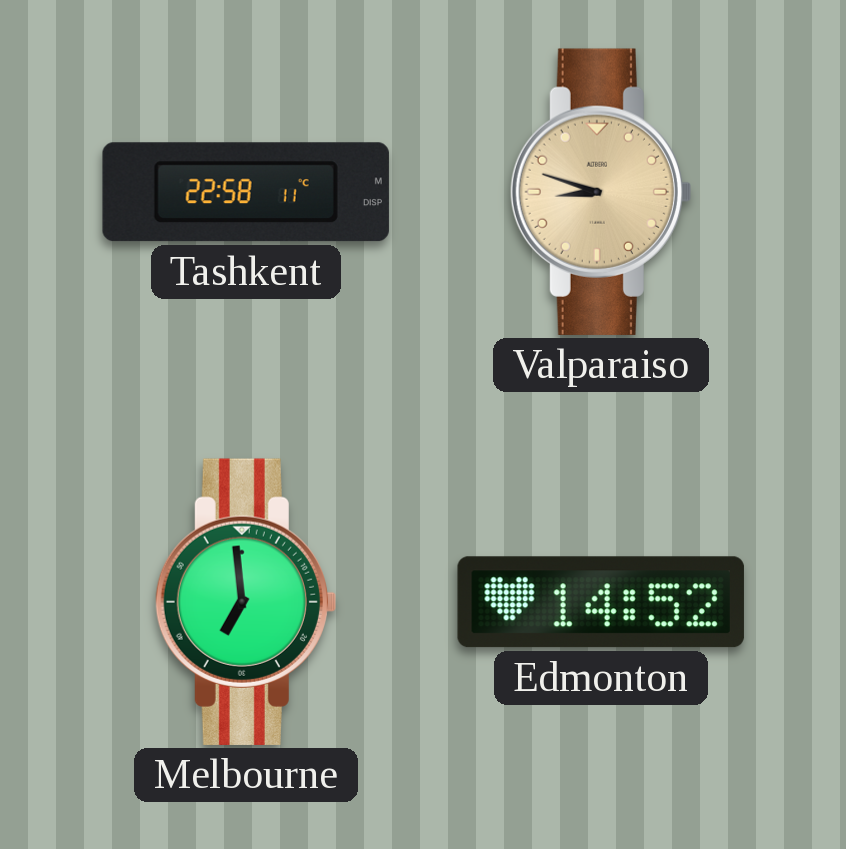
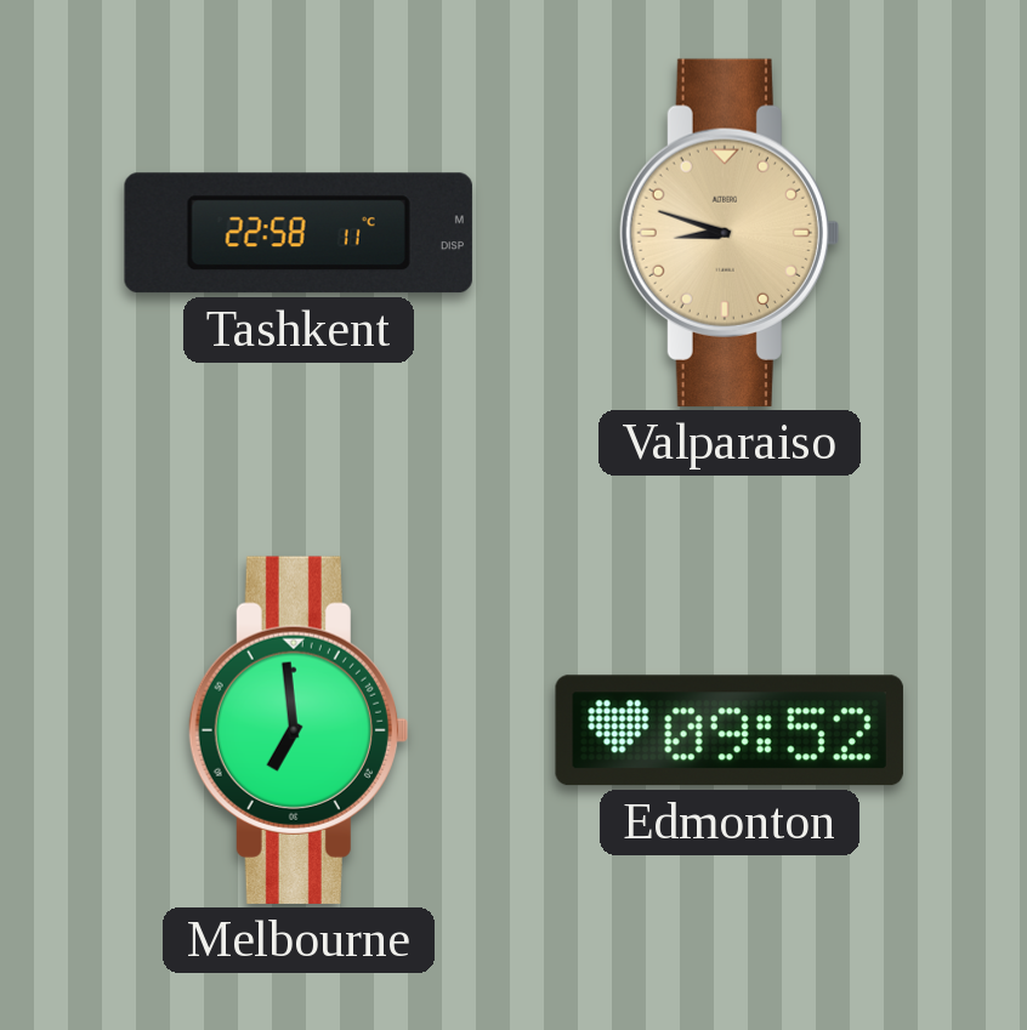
Edmonton: 14:52 -> 09:52
